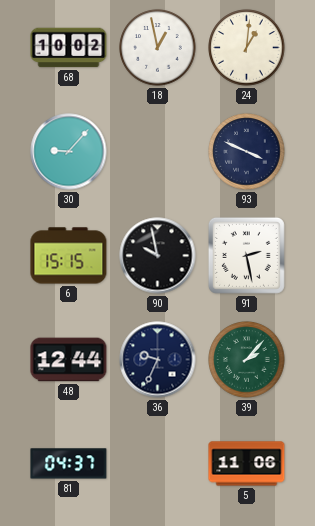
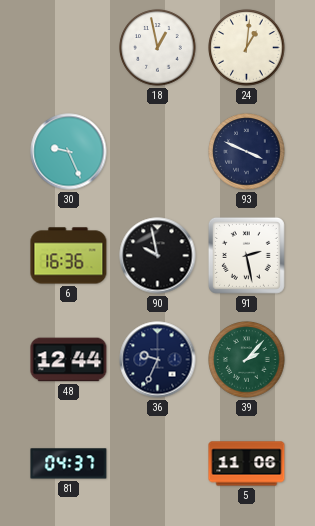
68: 10:02 -> none
30: 9:07 -> 9:26
6: 15:15 -> 16:36
